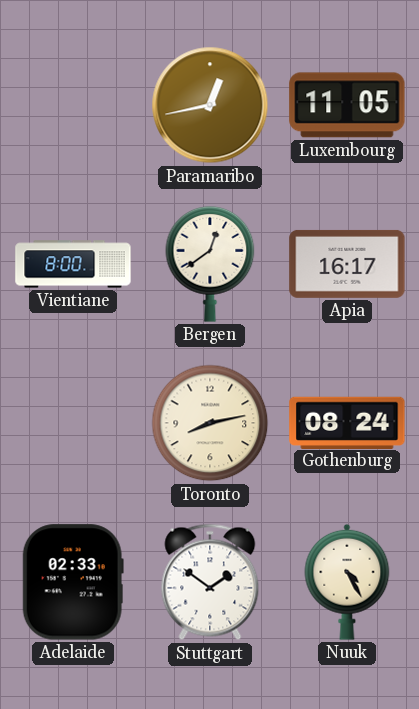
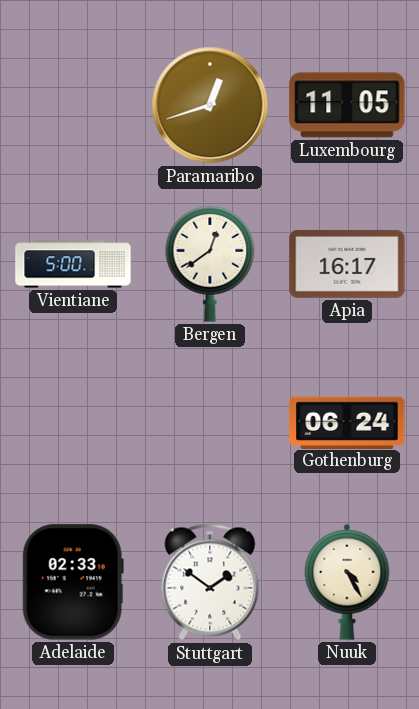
Paramaribo: 12:43 -> 12:42
Vientiane: 8:00 -> 5:00
Toronto: 8:13 -> none
Gothenburg: 08:24 -> 06:24
